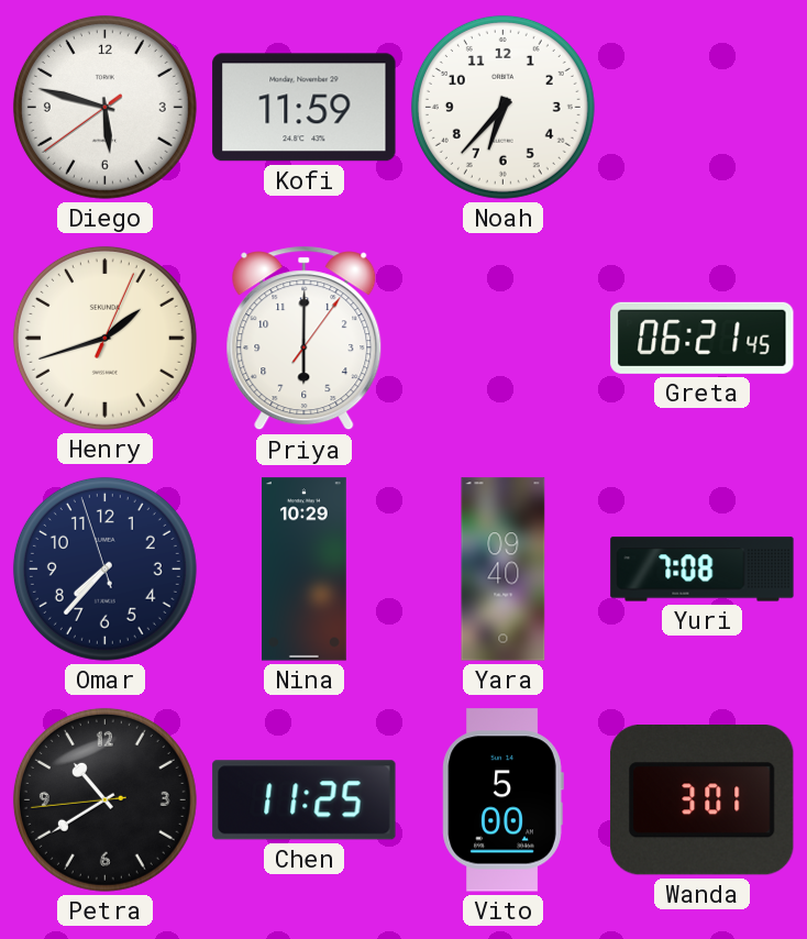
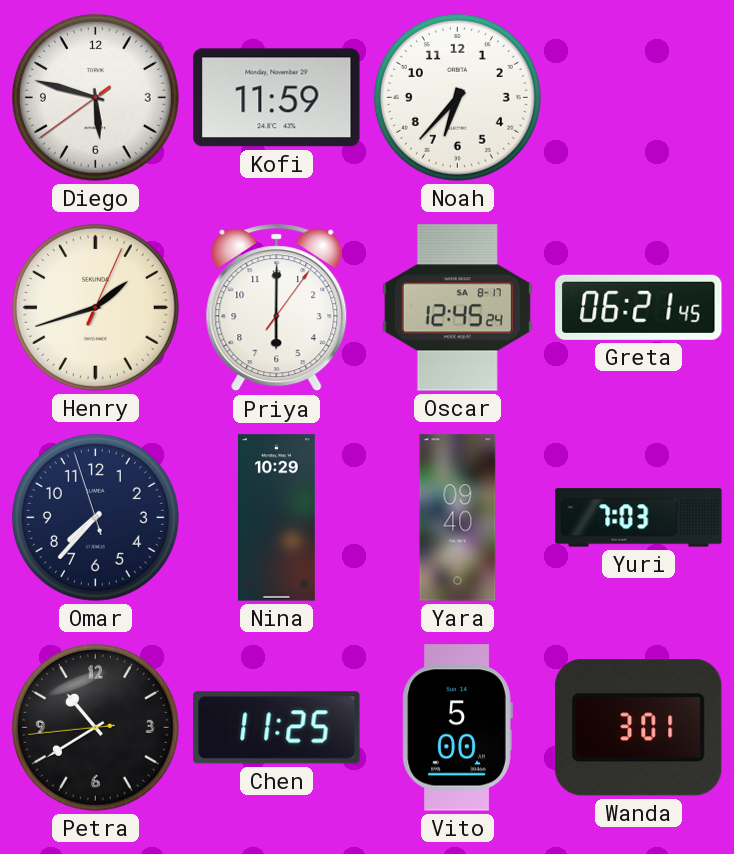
Oscar: none -> 12:45
Yuri: 7:08 -> 7:03
